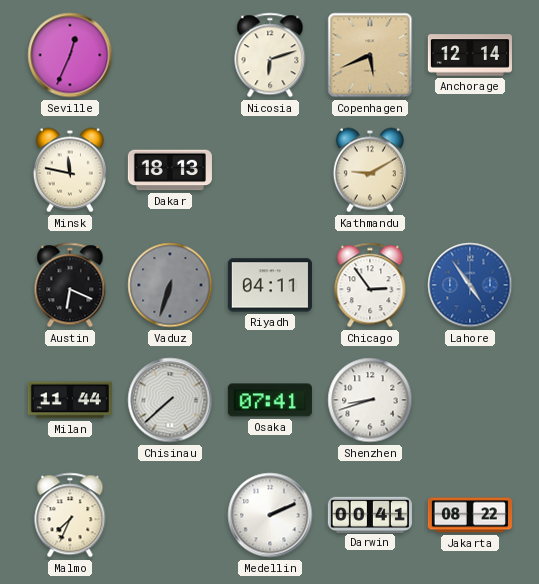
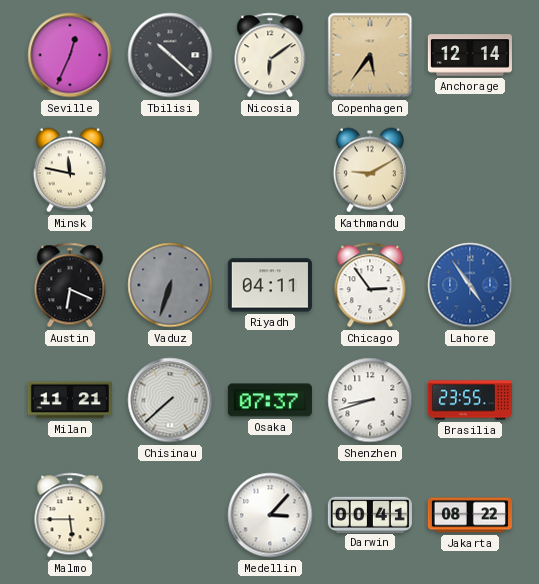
Tbilisi: none -> 10:22
Nicosia: 6:12 -> 6:09
Copenhagen: 5:41 -> 5:36
Dakar: 18:13 -> none
Milan: 11:44 -> 11:21
Osaka: 07:41 -> 07:37
Brasilia: none -> 23:55
Malmo: 7:34 -> 5:45
Medellin: 2:11 -> 3:07
